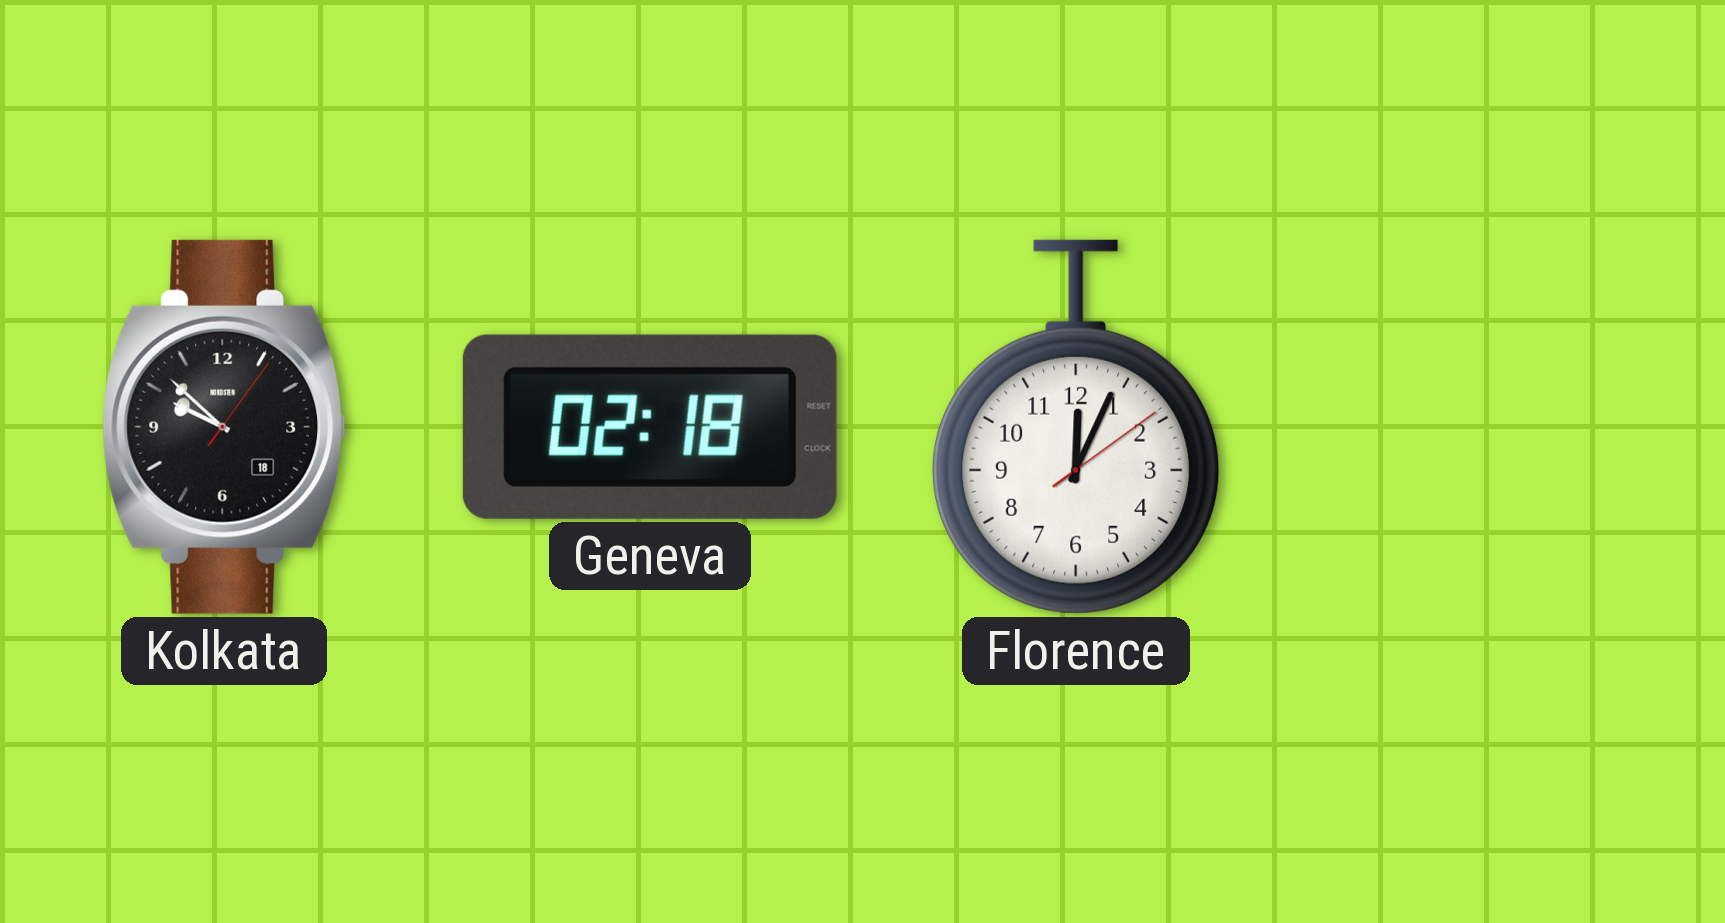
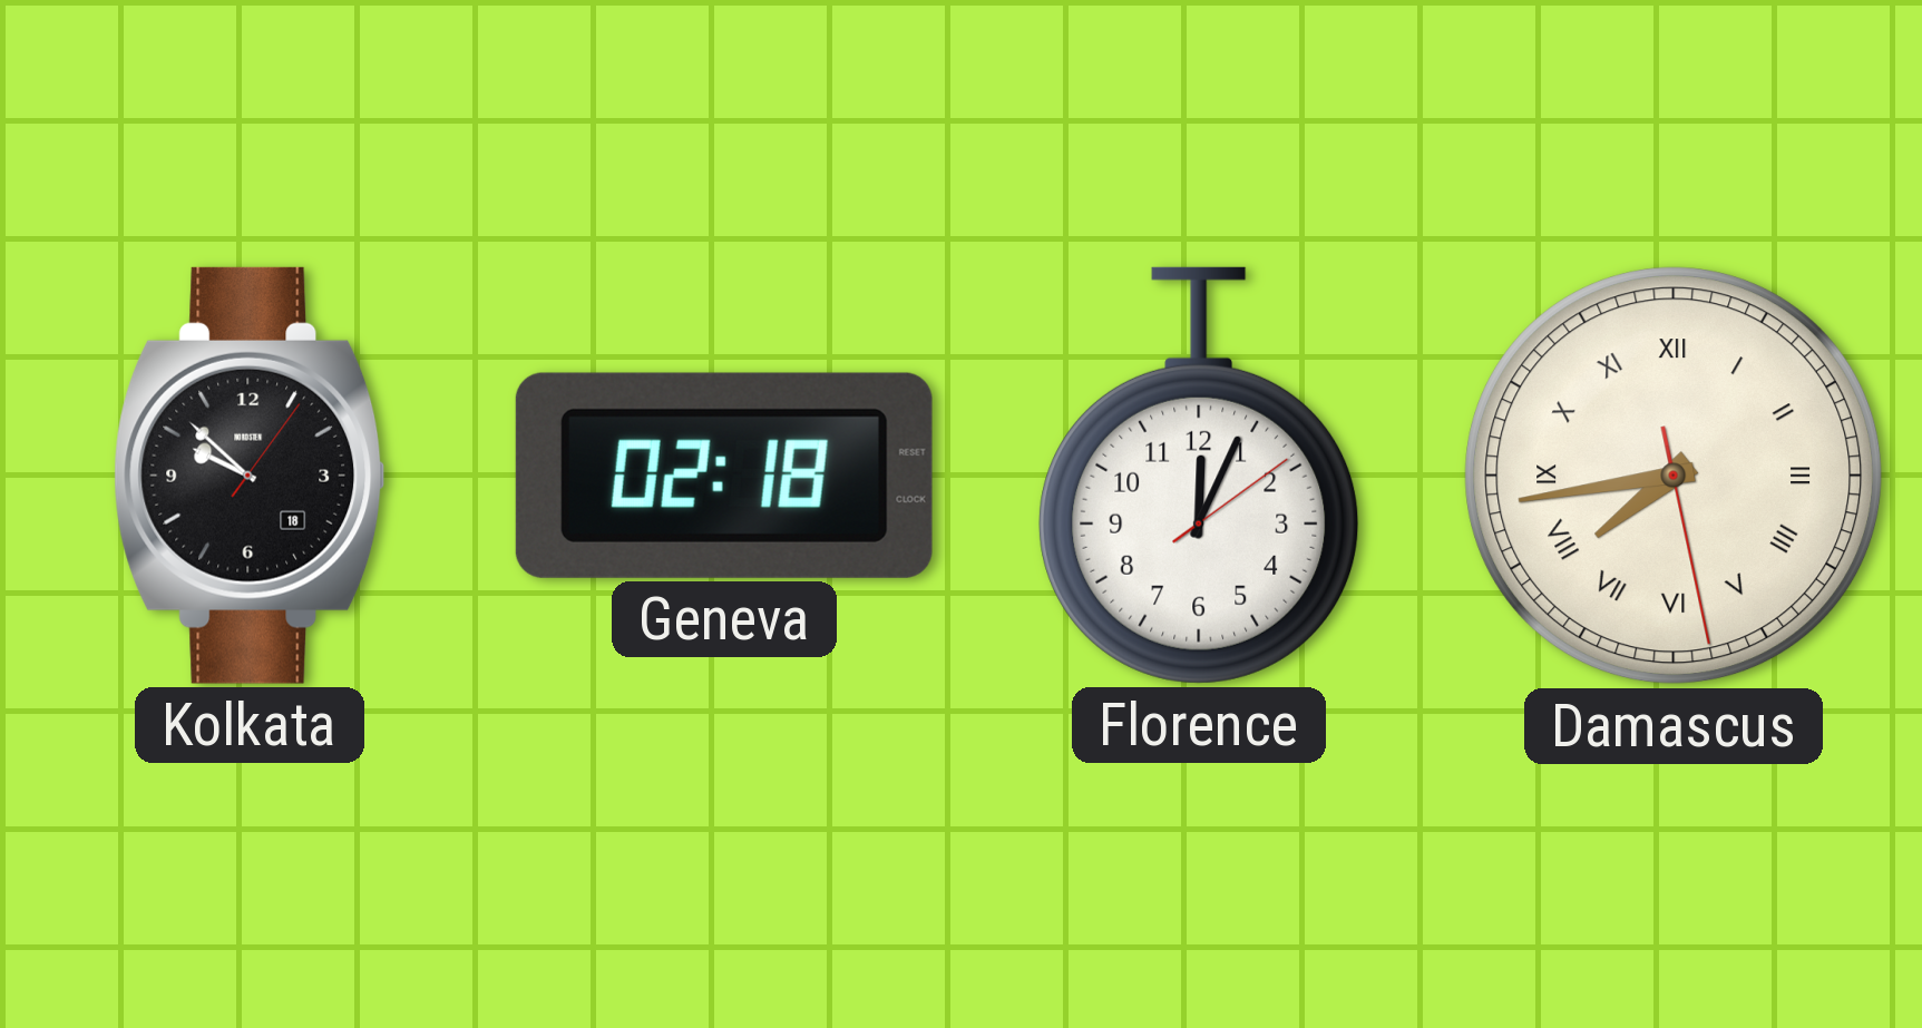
Damascus: none -> 7:43
